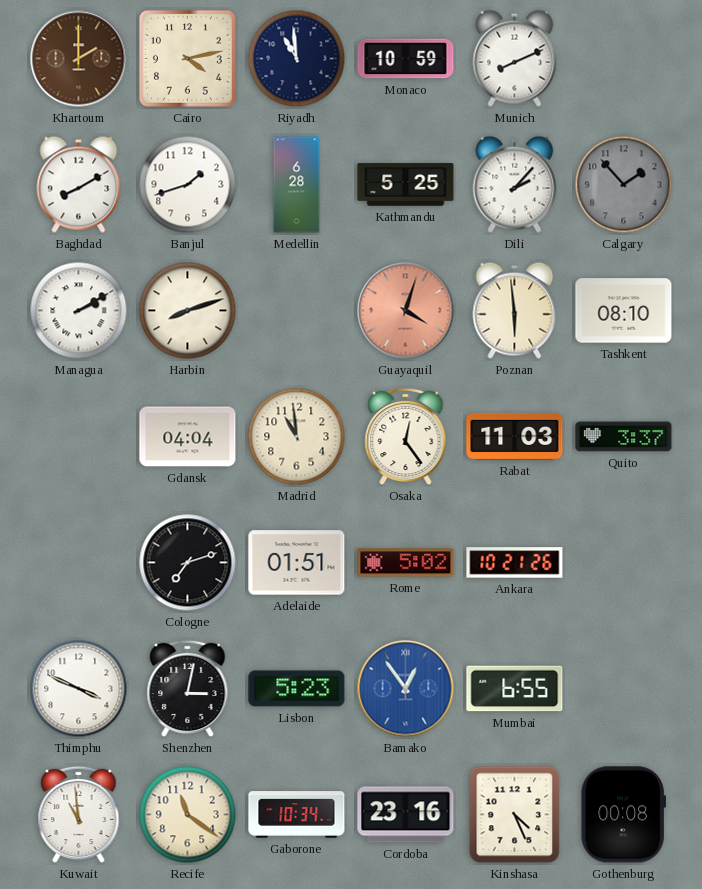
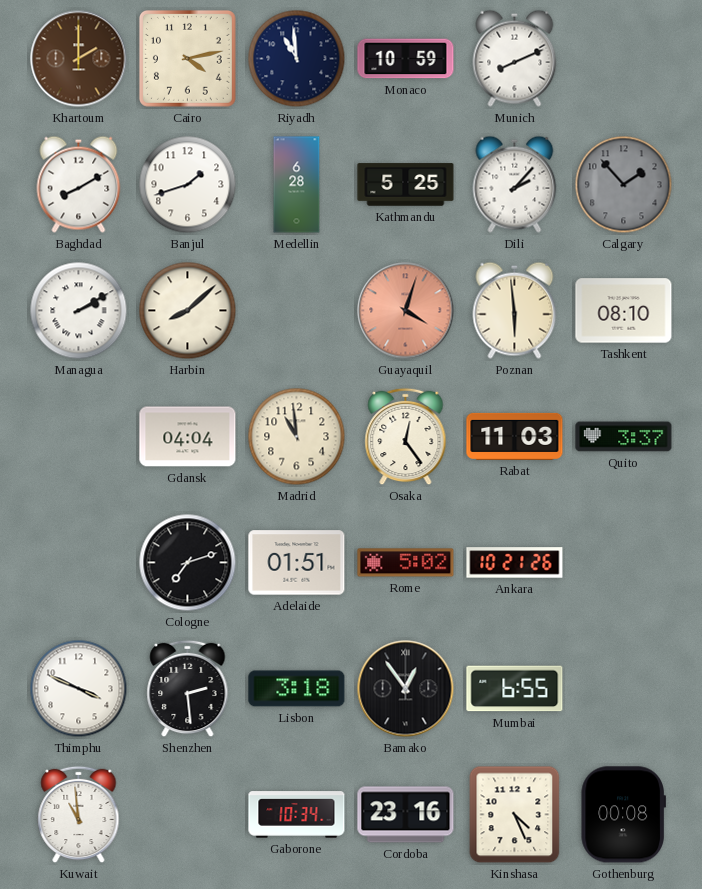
Harbin: 8:12 -> 8:08
Shenzhen: 3:02 -> 2:29
Lisbon: 5:23 -> 3:18
Bamako dial: blue -> black
Recife: 11:21 -> none
